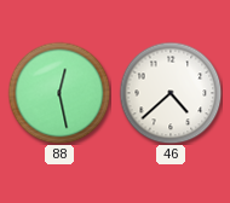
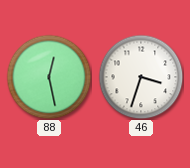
46: 4:38 -> 3:33
